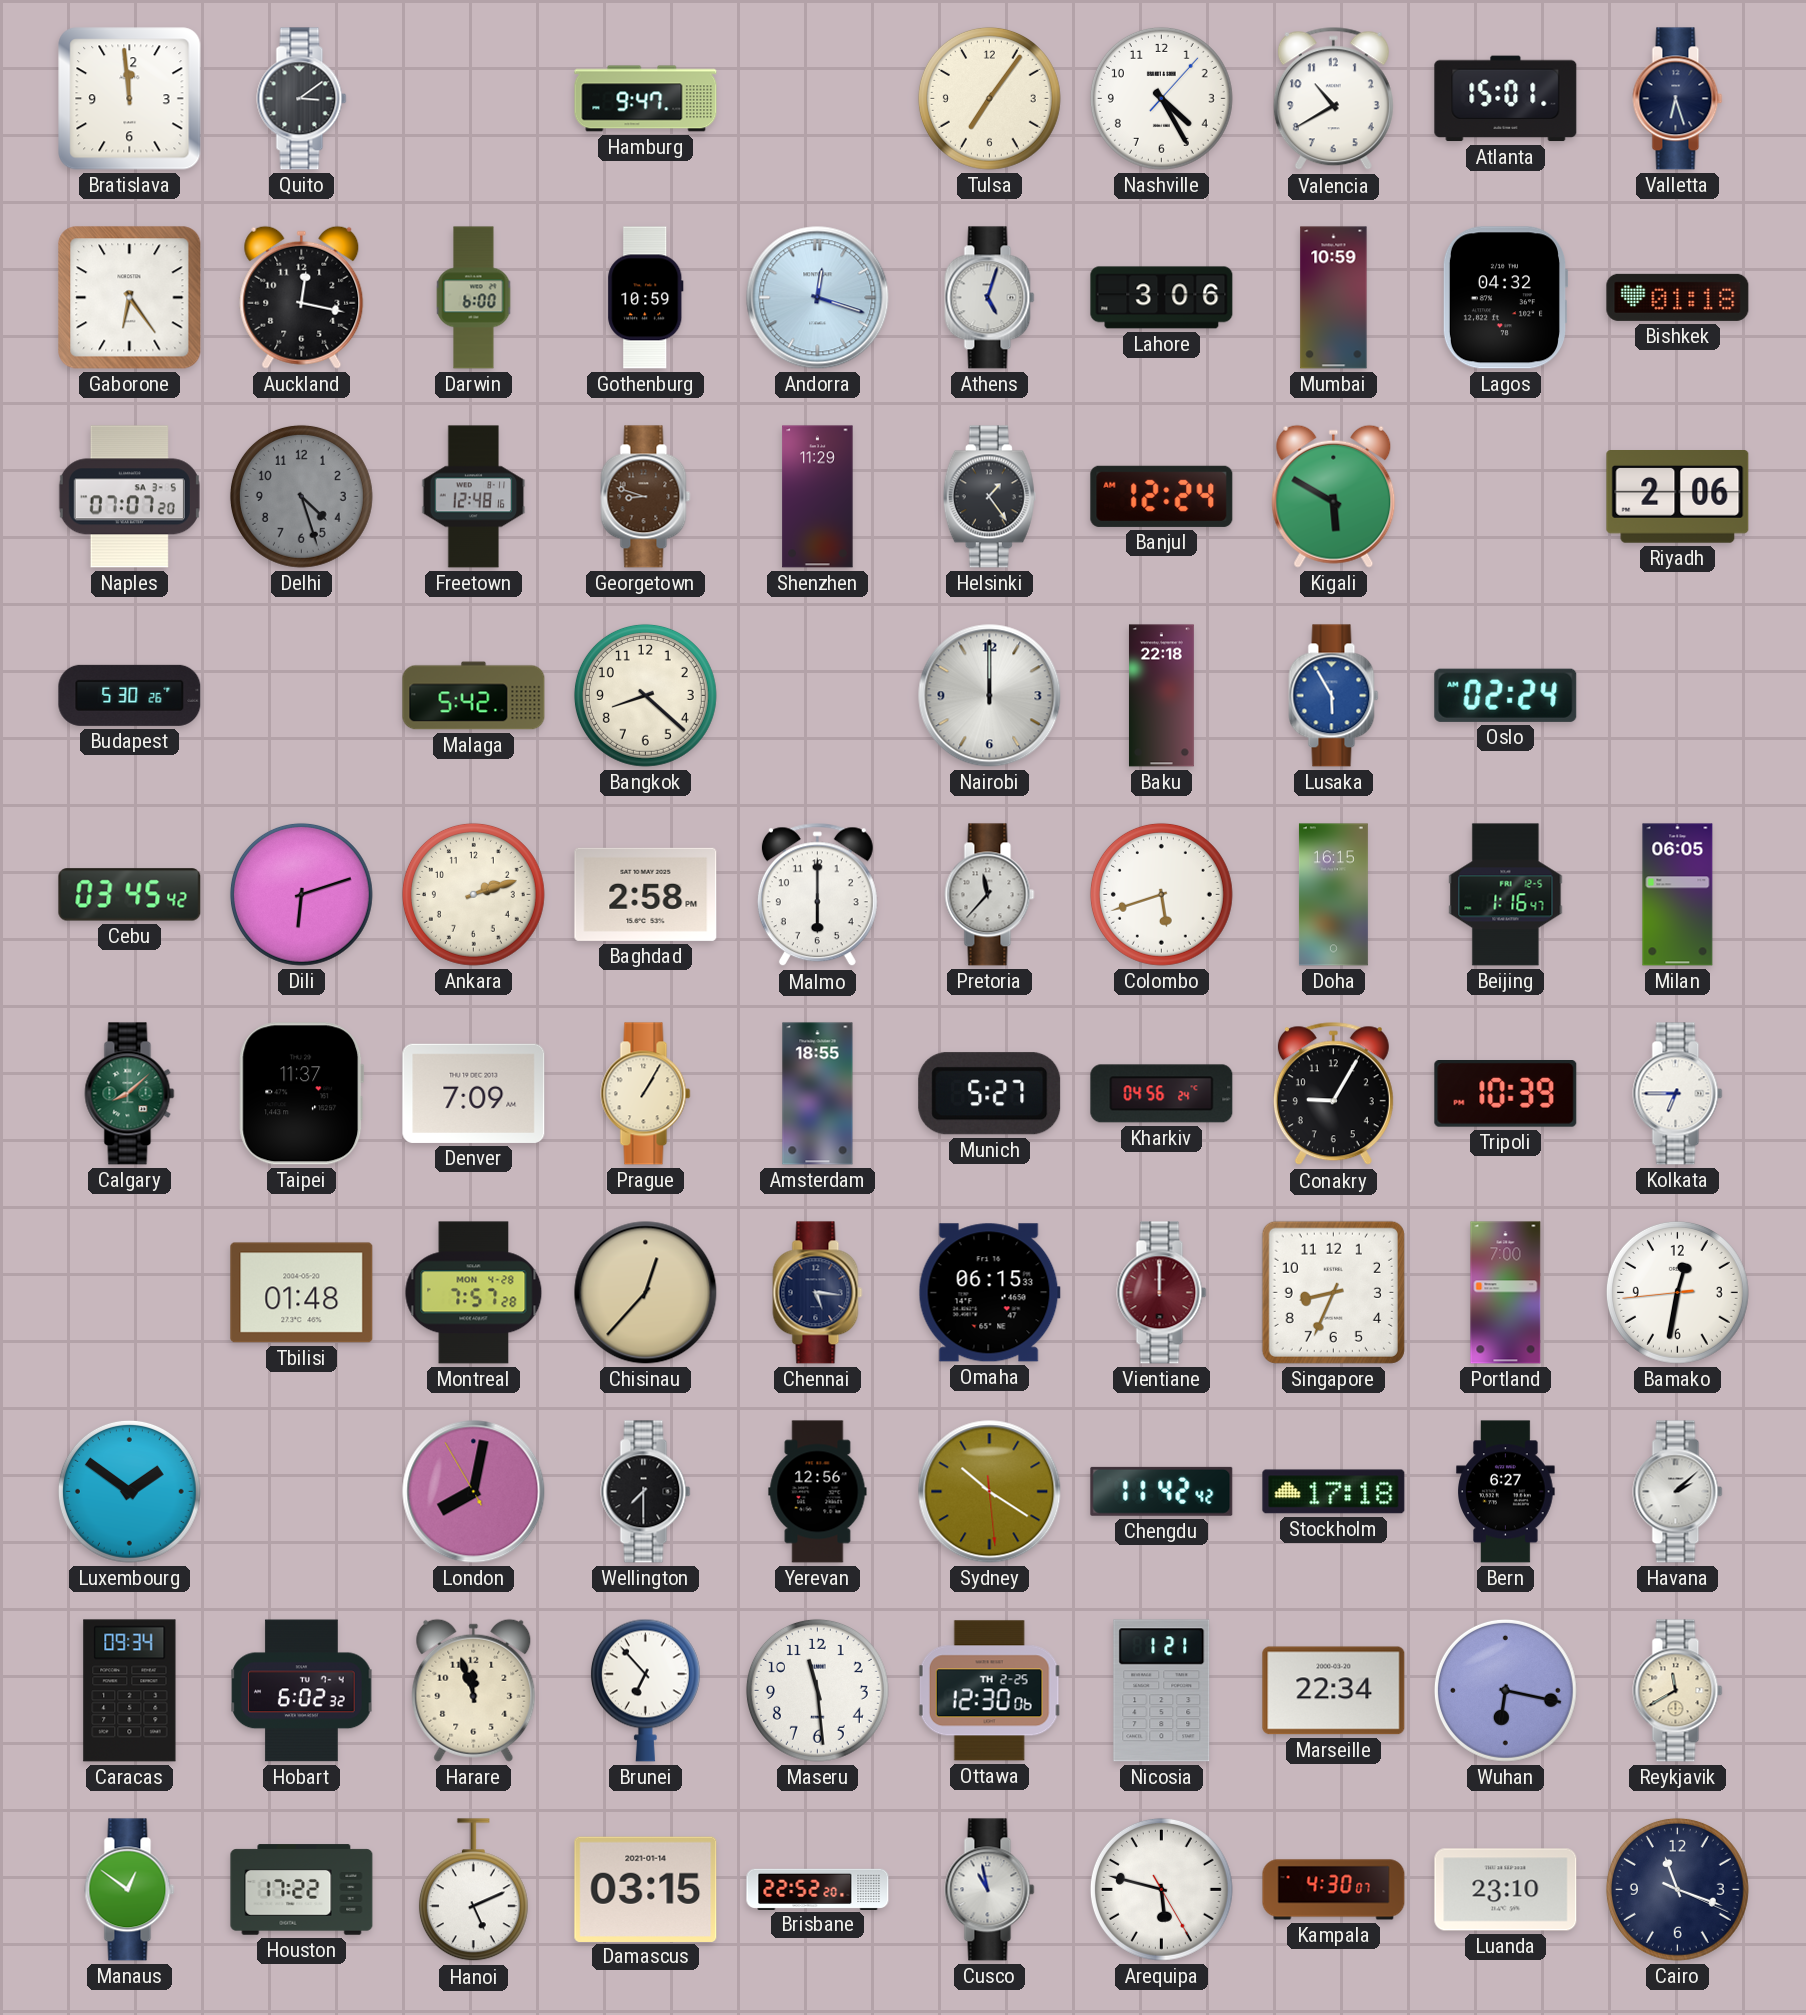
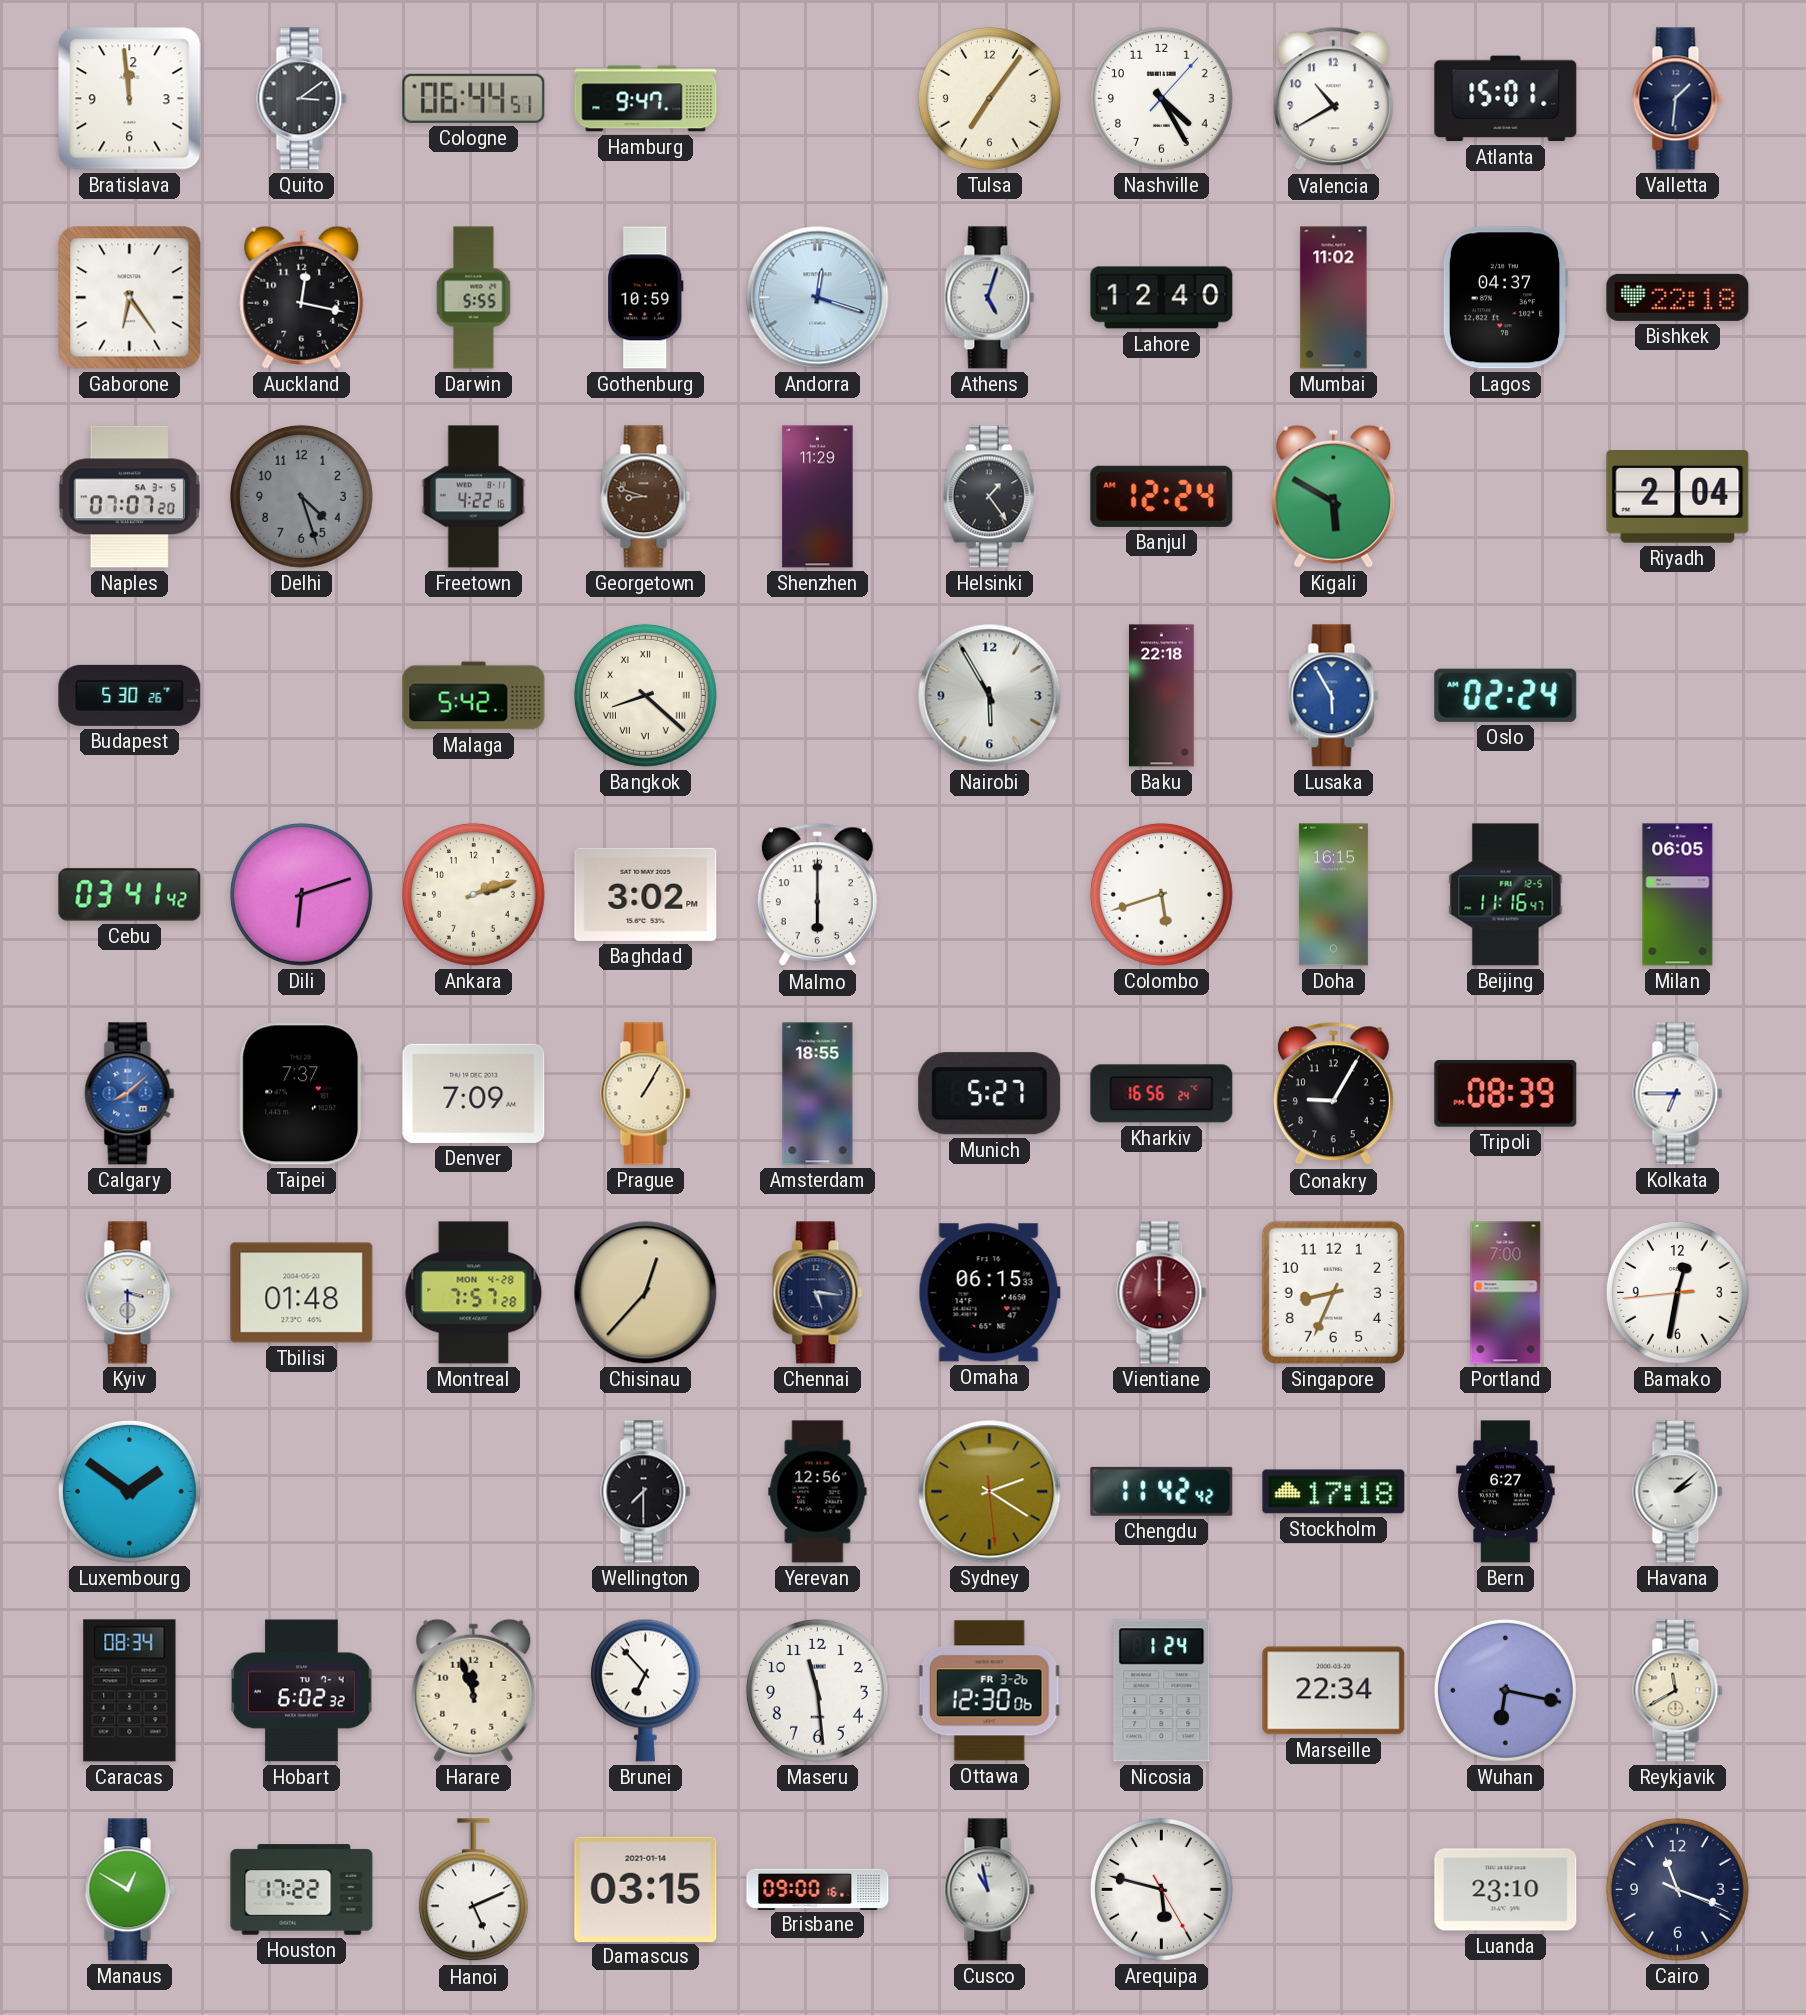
Cologne: none -> 06:44
Valletta: 6:27 -> 1:31
Darwin: 6:00 -> 5:55
Lahore: 3:06 -> 12:40
Mumbai: 10:59 -> 11:02
Lagos: 04:32 -> 04:37
Bishkek: 01:18 -> 22:18
Freetown: 12:48 -> 4:22
Riyadh: 2:06 -> 2:04
Bangkok numerals: Arabic -> Roman
Nairobi: 12:00 -> 5:55
Cebu: 03:45 -> 03:41
Baghdad: 2:58 -> 3:02
Pretoria: 11:37 -> none
Beijing: 1:16 -> 11:16
Calgary dial: green -> blue
Taipei: 11:37 -> 7:37
Kharkiv: 04:56 -> 16:56
Tripoli: 10:39 -> 08:39
Kyiv: none -> 3:30
London: 8:01 -> none
Sydney: 10:20 -> 2:20
Caracas: 09:34 -> 08:34
Ottawa date: TH 2-25 -> FR 3-26
Nicosia: 1:21 -> 1:24
Manaus: 12:51 -> 12:50
Brisbane: 22:52 -> 09:00
Kampala: 4:30 -> none
